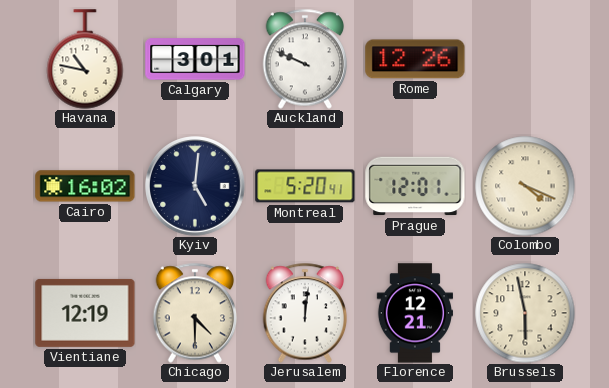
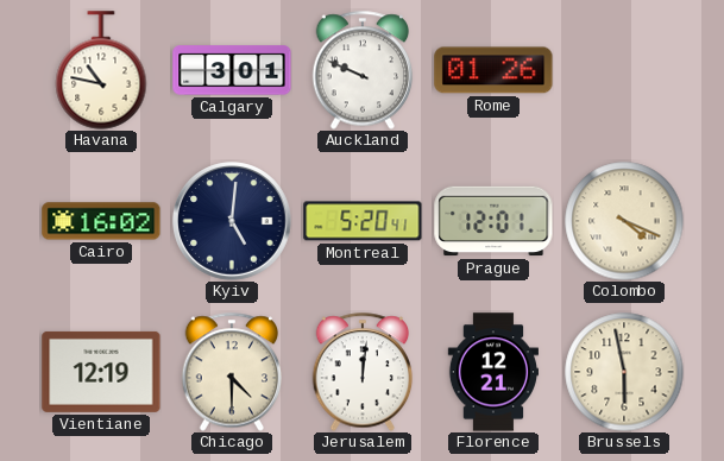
Rome: 12:26 -> 01:26
